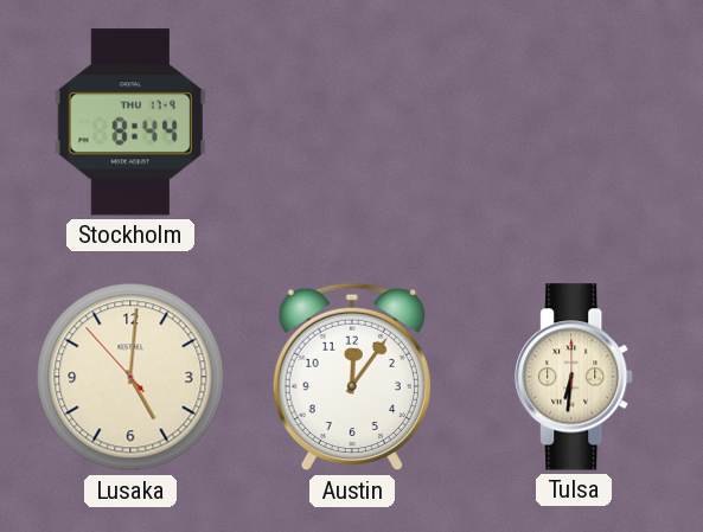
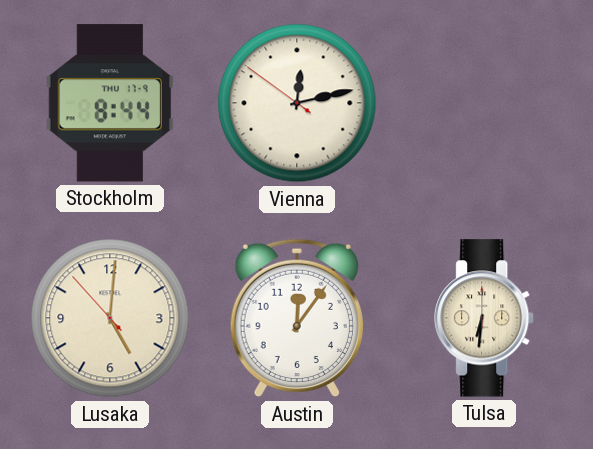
Vienna: none -> 12:12
